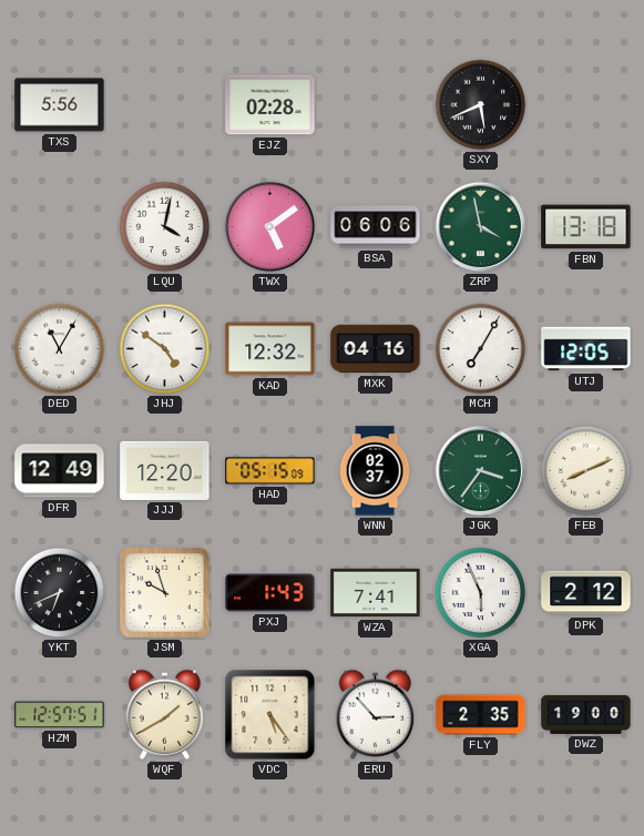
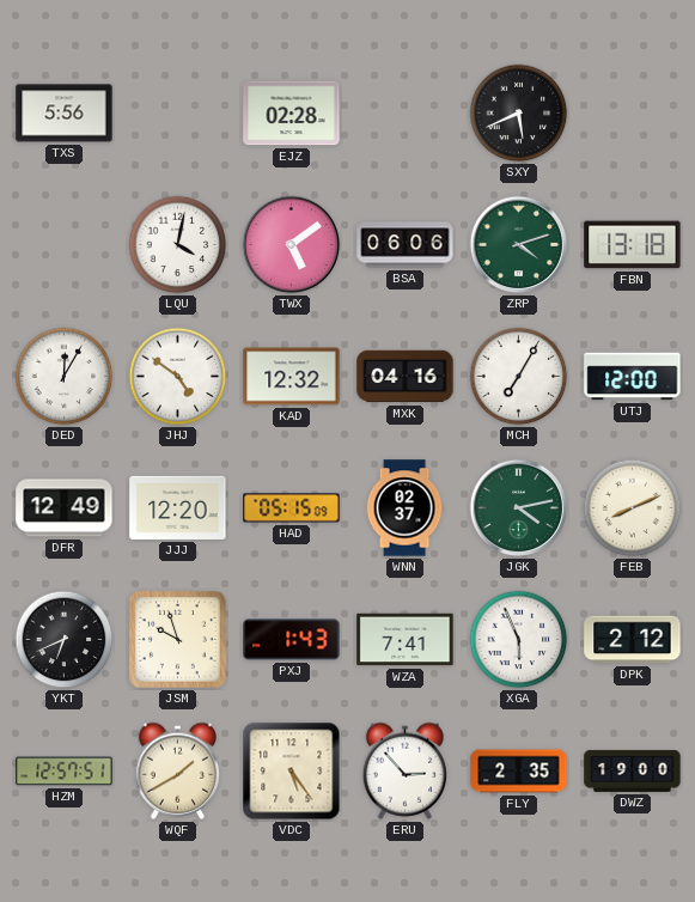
ZRP: 3:58 -> 4:12
DED: 11:05 -> 12:05
UTJ: 12:05 -> 12:00
JGK: 3:36 -> 4:13
